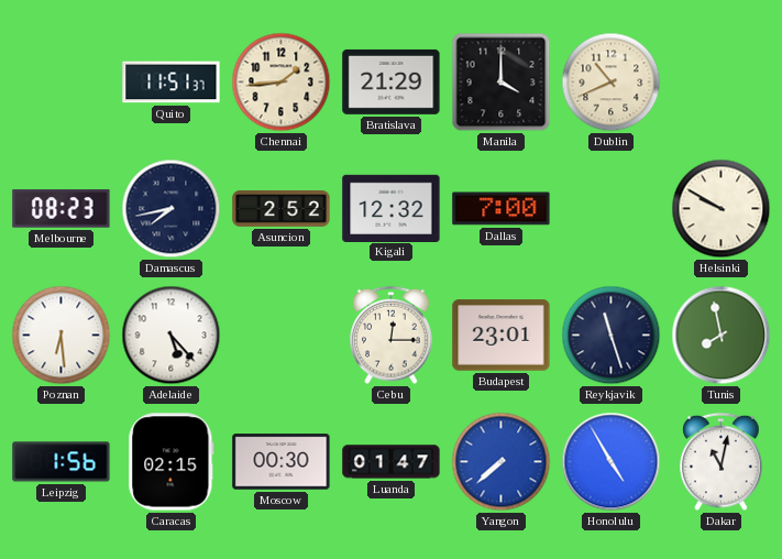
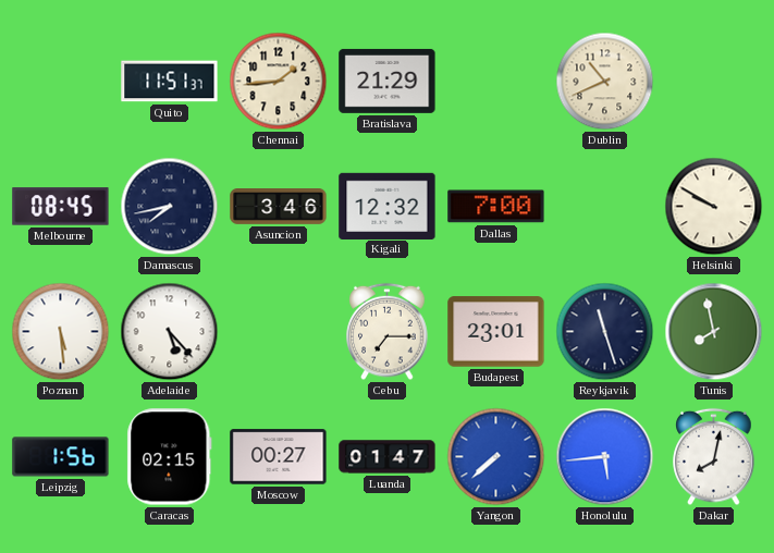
Manila: 4:00 -> none
Melbourne: 08:23 -> 08:45
Asuncion: 2:52 -> 3:46
Poznan: 6:29 -> 5:29
Cebu: 12:15 -> 7:15
Moscow: 00:30 -> 00:27
Honolulu: 4:55 -> 5:44
Dakar: 11:02 -> 8:02
